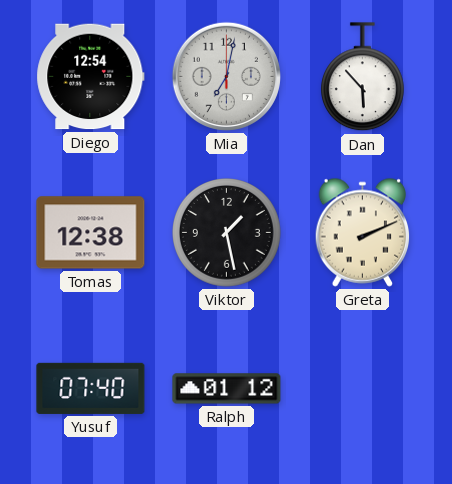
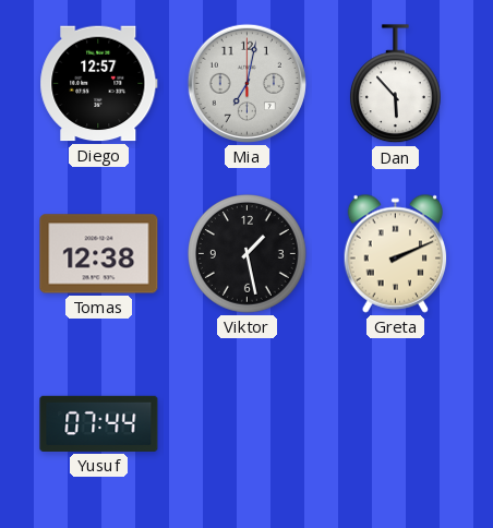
Diego: 12:54 -> 12:57
Yusuf: 07:40 -> 07:44
Ralph: 01:12 -> none
